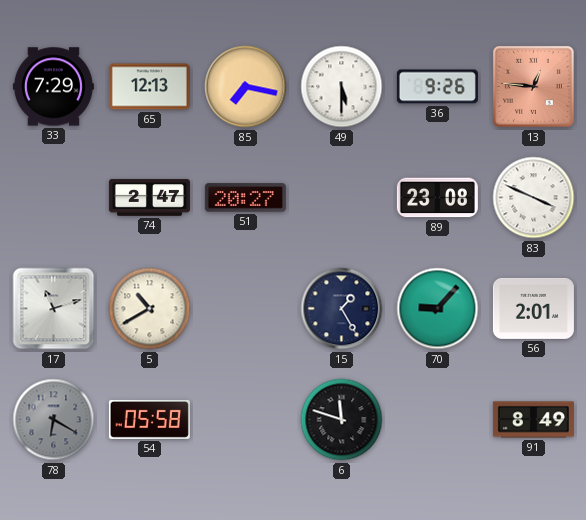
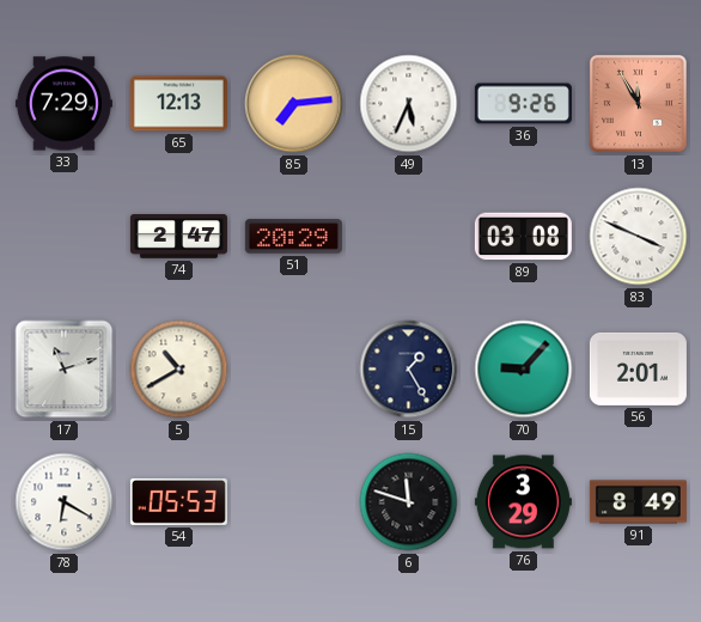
85: 7:17 -> 7:14
49: 5:30 -> 5:34
13: 12:46 -> 11:55
51: 20:27 -> 20:29
89: 23:08 -> 03:08
78 dial: grey -> white
54: 05:58 -> 05:53
76: none -> 3:29
